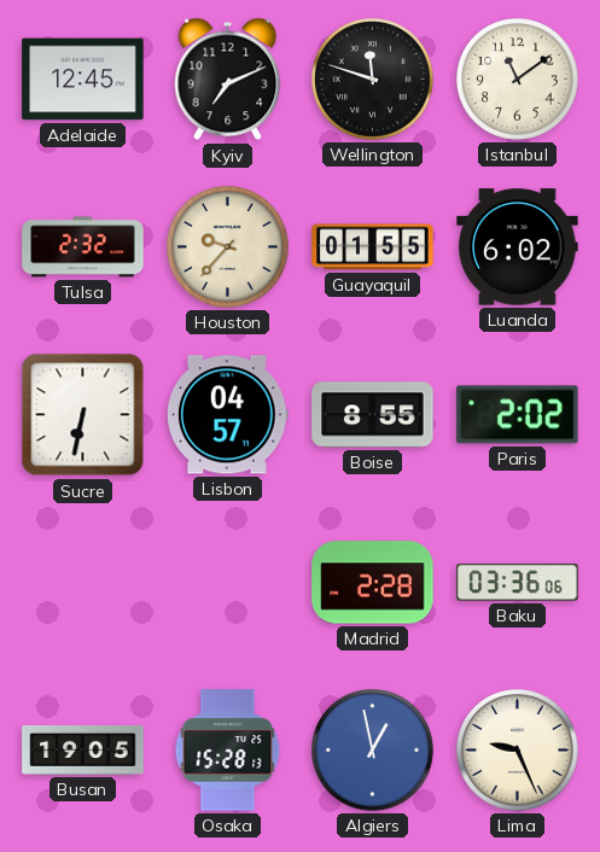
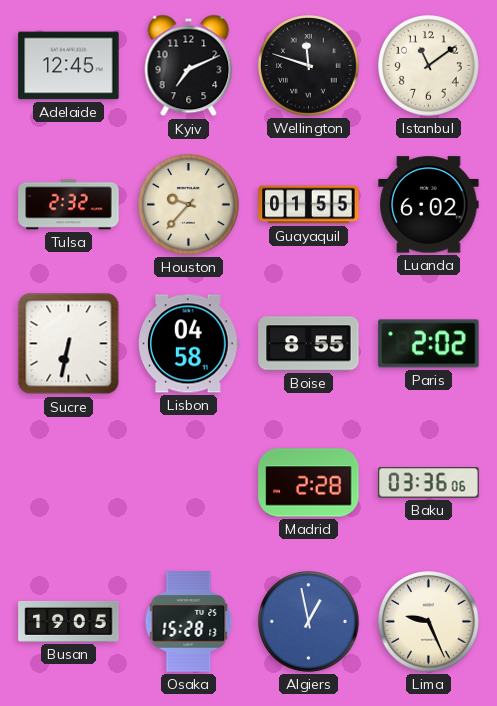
Lisbon: 04:57 -> 04:58
